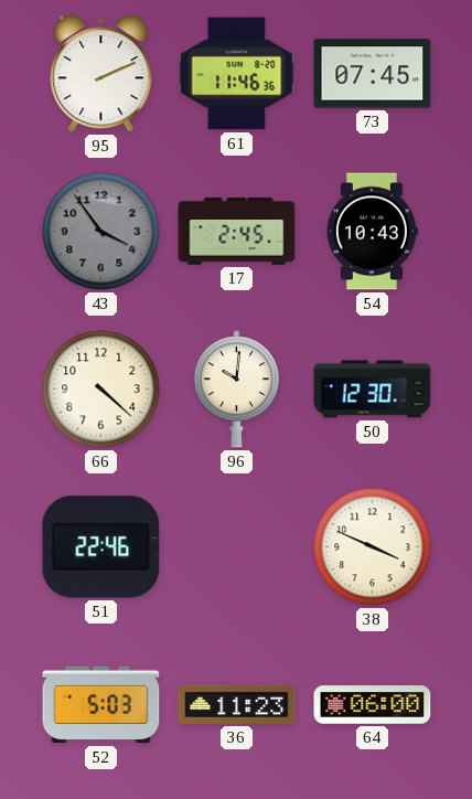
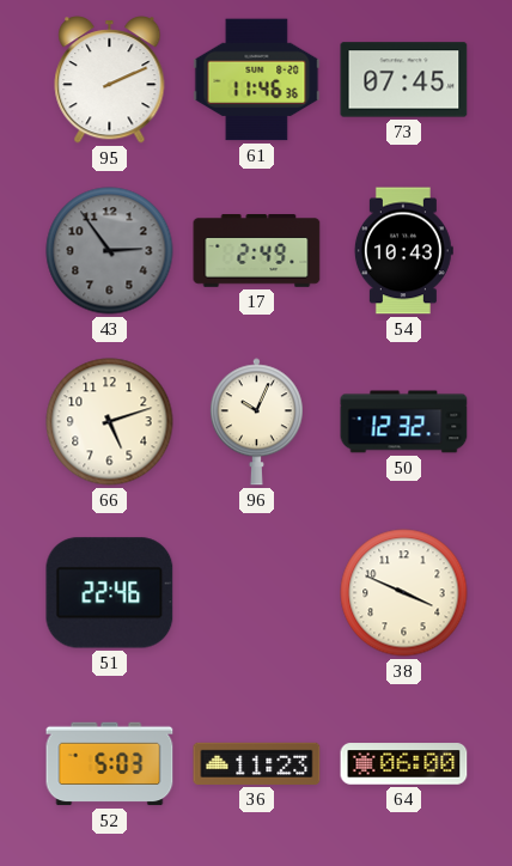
43: 3:54 -> 2:54
17: 2:45 -> 2:49
66: 4:22 -> 5:12
96: 10:01 -> 10:04
50: 12:30 -> 12:32
